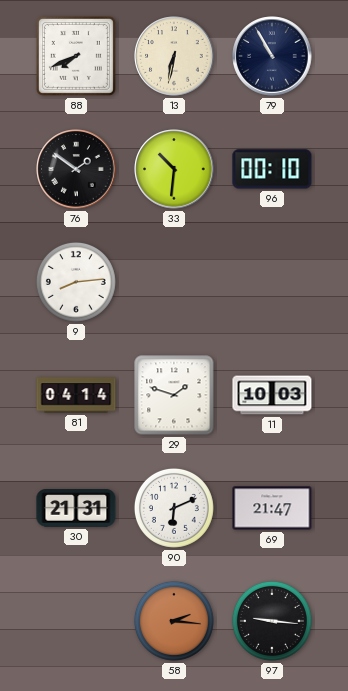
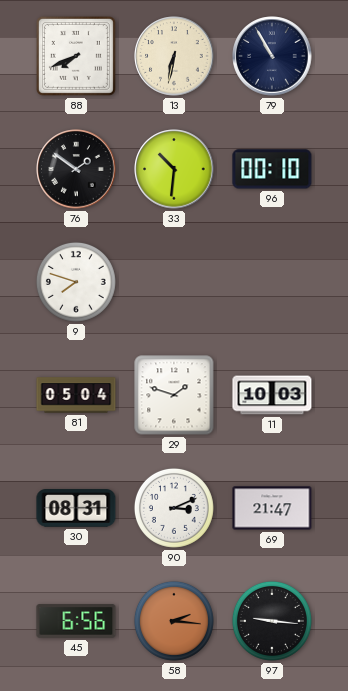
9: 8:14 -> 7:48
81: 04:14 -> 05:04
30: 21:31 -> 08:31
90: 6:11 -> 3:11
45: none -> 6:56
